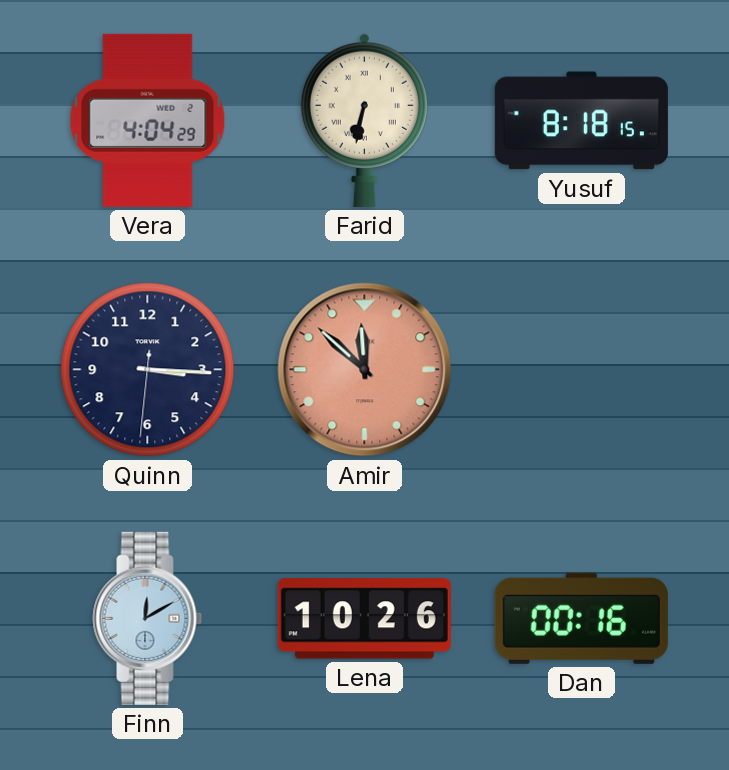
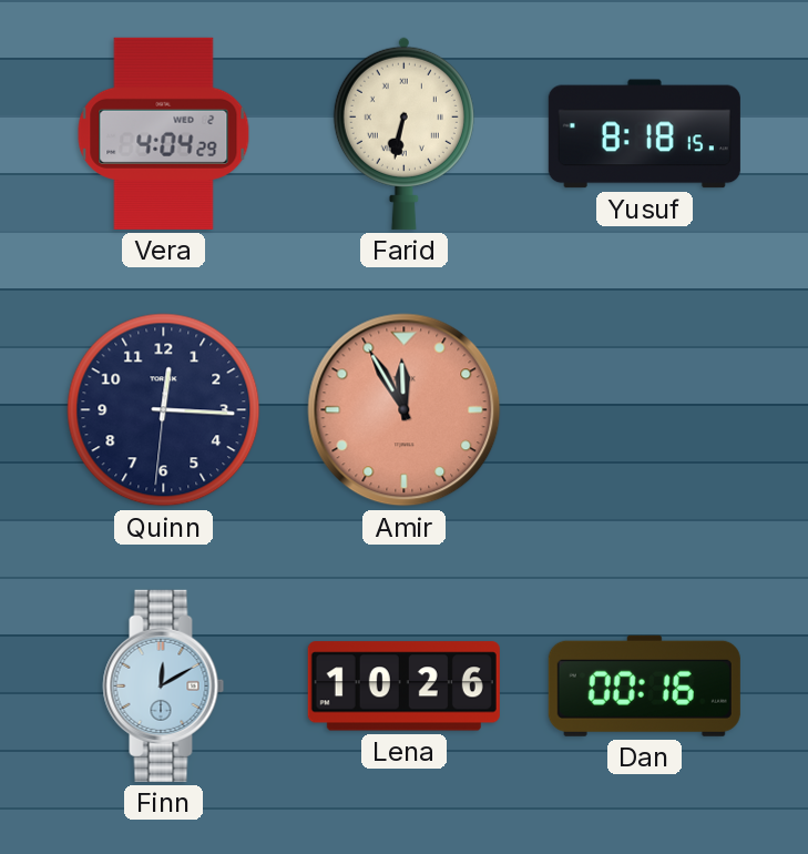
Quinn: 3:15 -> 12:15
Amir: 11:52 -> 11:55
